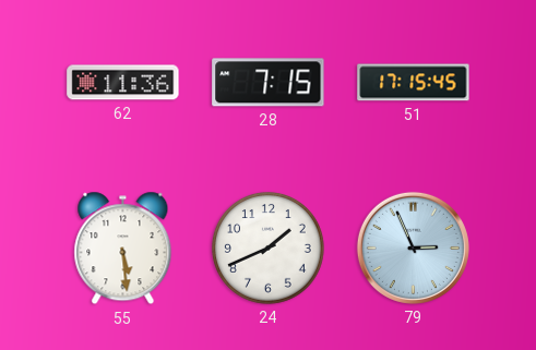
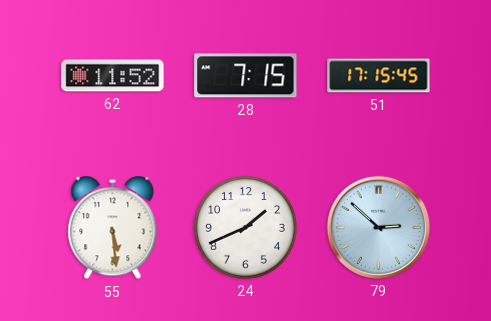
62: 11:36 -> 11:52
79: 2:56 -> 2:52
